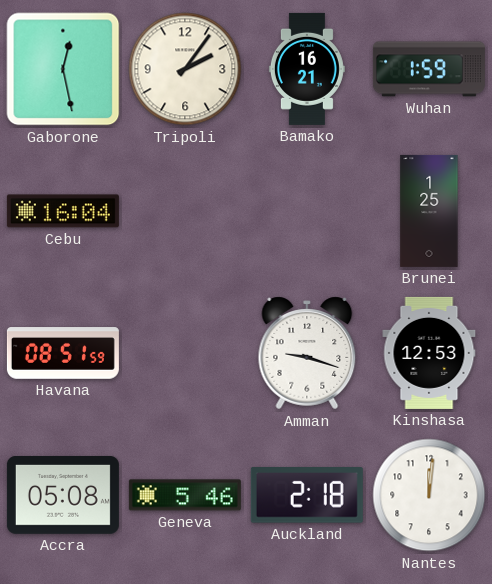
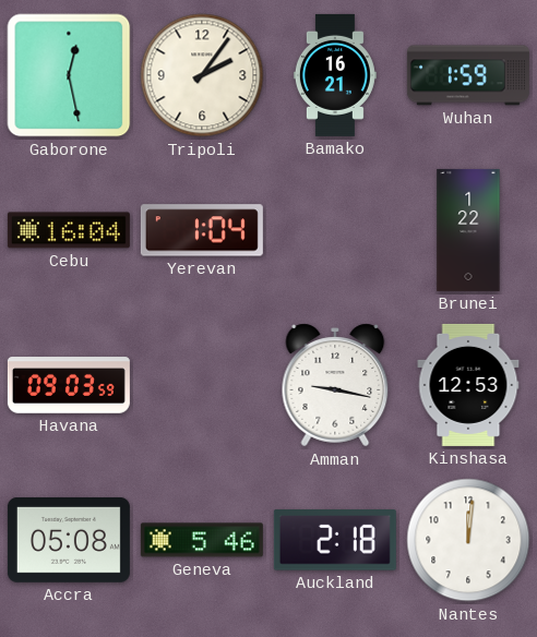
Yerevan: none -> 1:04
Brunei: 1:25 -> 1:22
Havana: 08:51 -> 09:03
Amman: 9:18 -> 9:17
